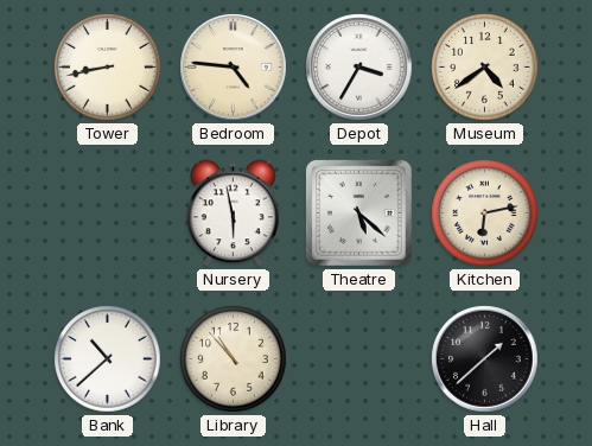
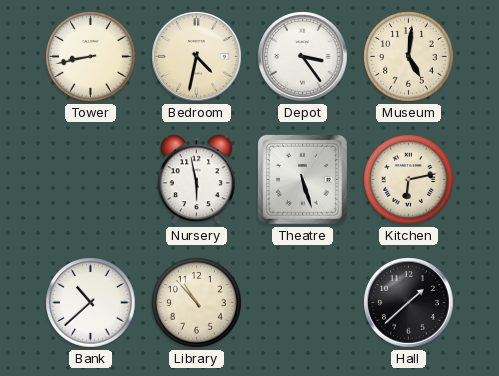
Bedroom: 4:46 -> 4:32
Depot: 3:35 -> 3:24
Museum: 4:39 -> 5:01
Theatre: 5:22 -> 5:27
